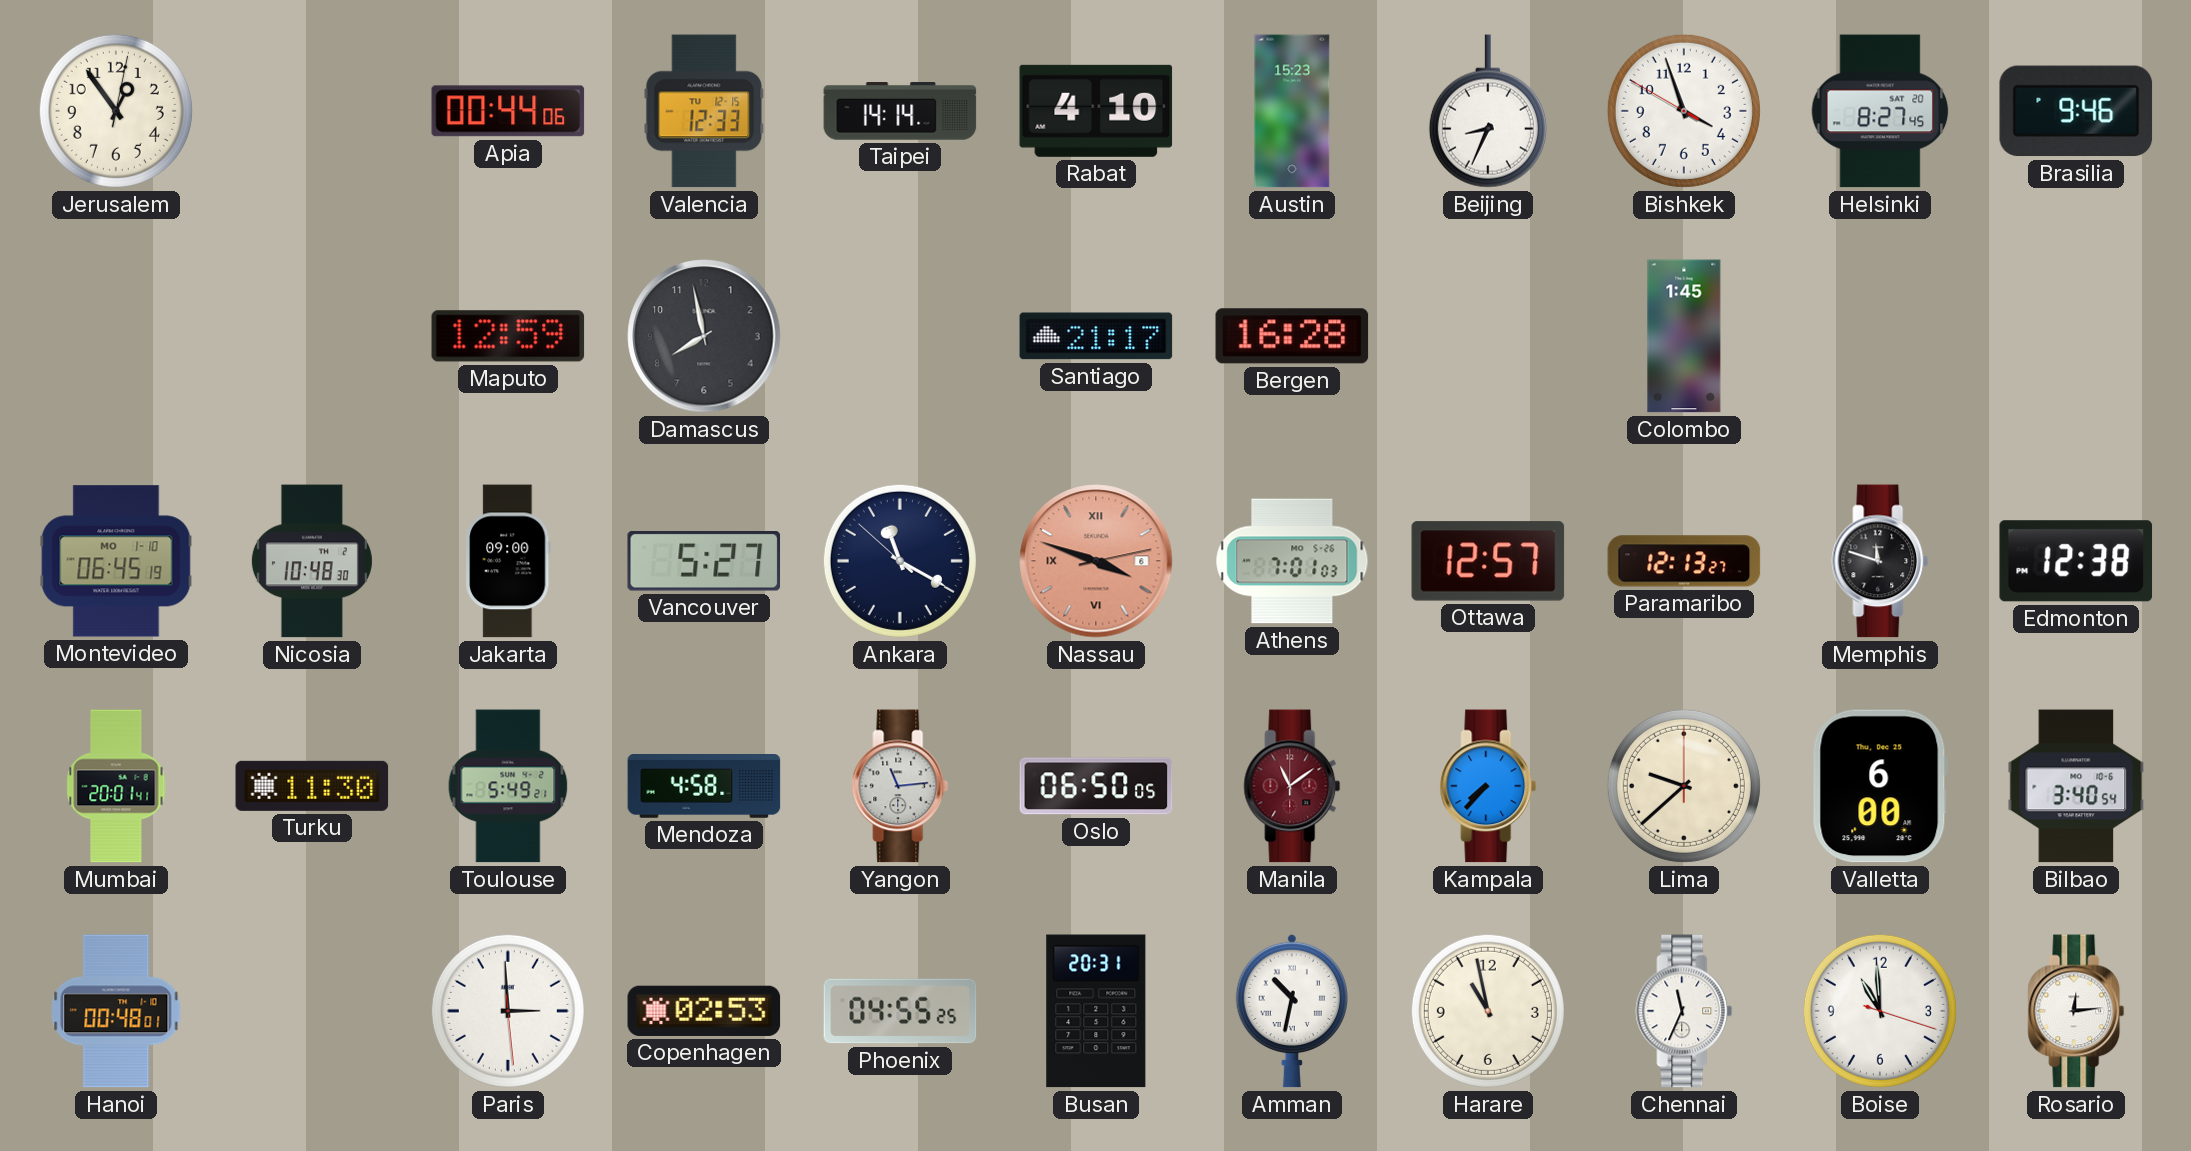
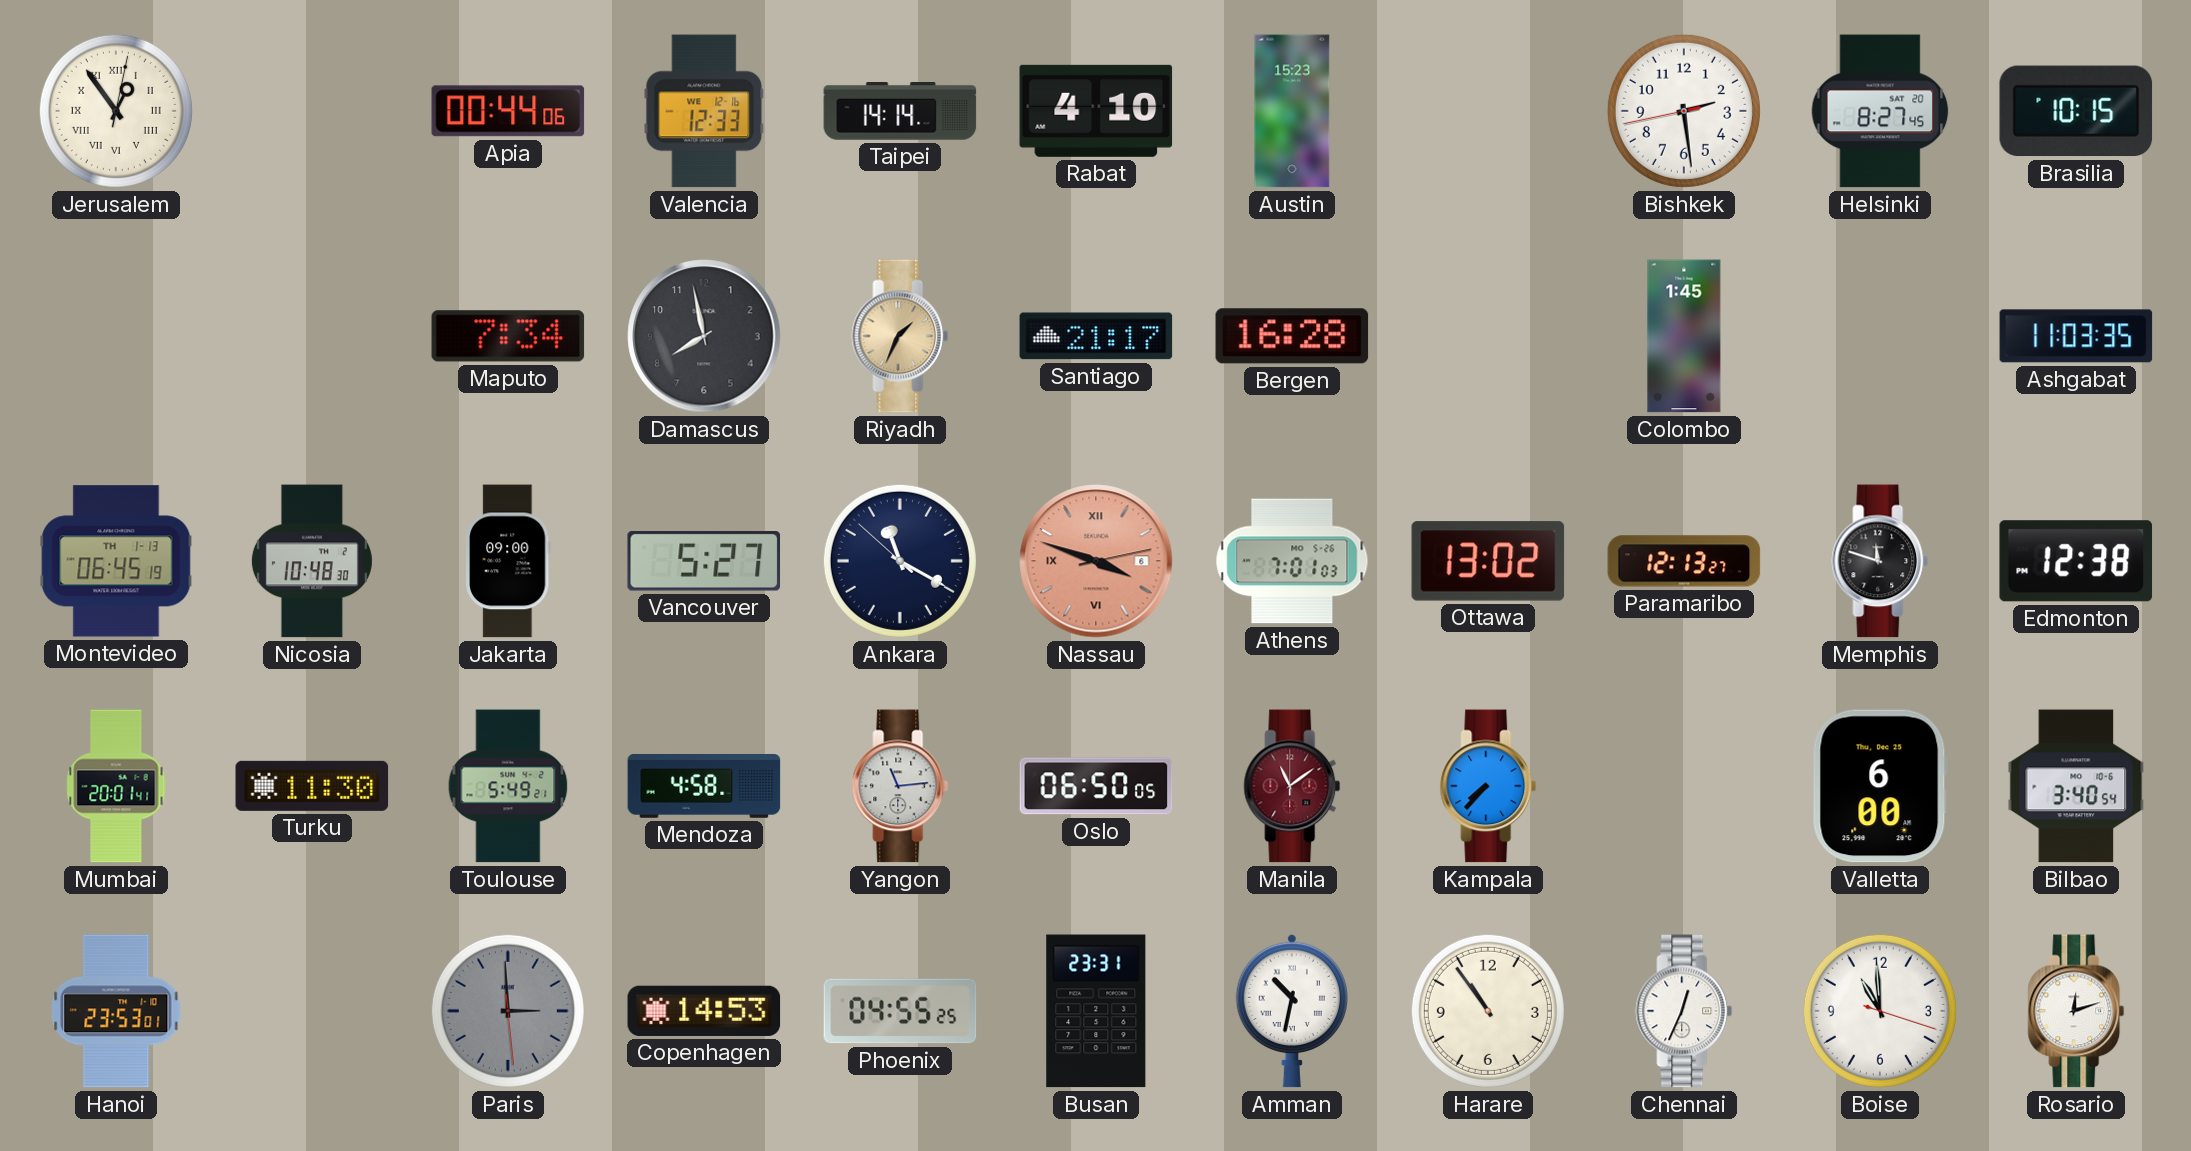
Jerusalem numerals: Arabic -> Roman
Valencia date: TU 12-15 -> WE 12-16
Beijing: 8:34 -> none
Bishkek: 3:56 -> 2:28
Brasilia: 9:46 -> 10:15
Maputo: 12:59 -> 7:34
Riyadh: none -> 1:34
Ashgabat: none -> 11:03
Montevideo date: MO 1-10 -> TH 1-13
Ottawa: 12:57 -> 13:02
Lima: 9:38 -> none
Hanoi: 00:48 -> 23:53
Paris dial: white -> grey
Copenhagen: 02:53 -> 14:53
Busan: 20:31 -> 23:31
Harare: 10:58 -> 10:54
Chennai: 11:34 -> 12:34
Rosario: 12:14 -> 12:12
